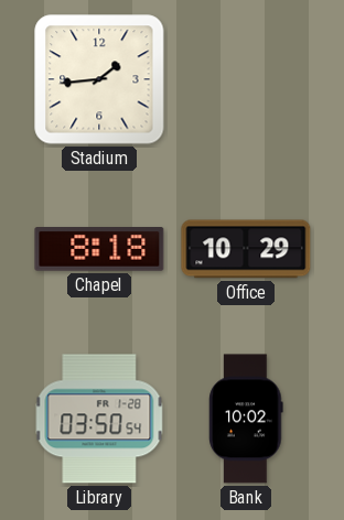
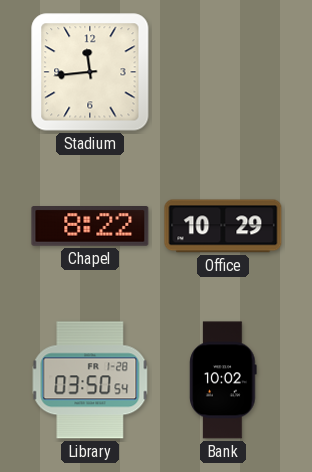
Stadium: 1:44 -> 11:44
Chapel: 8:18 -> 8:22
